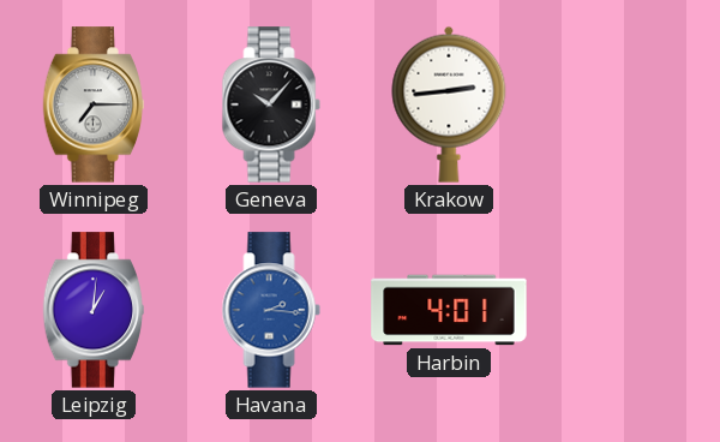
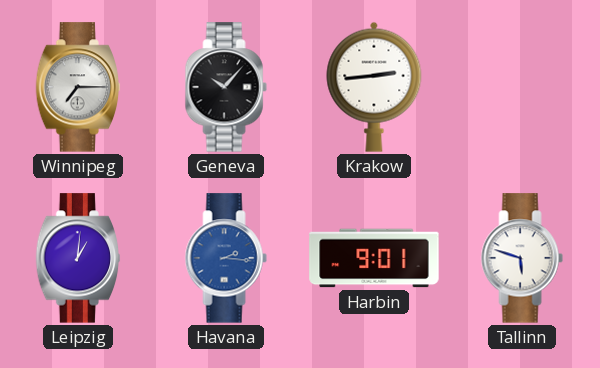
Harbin: 4:01 -> 9:01
Tallinn: none -> 5:48
